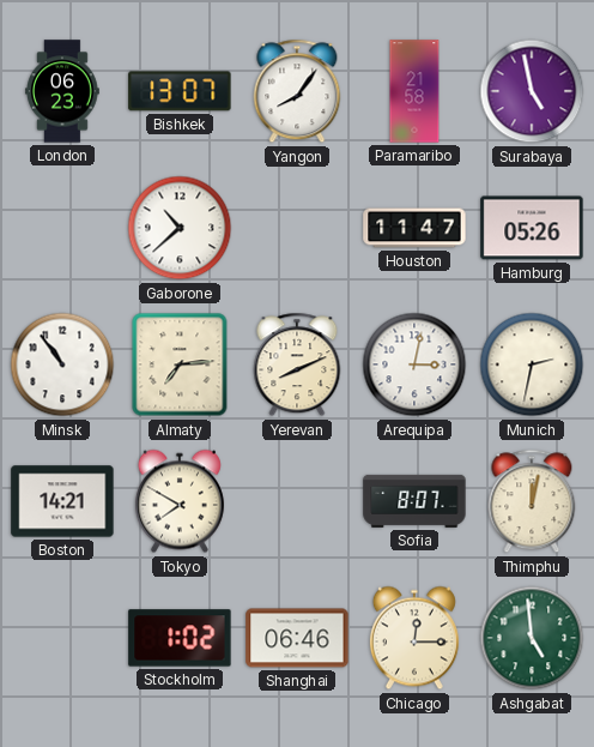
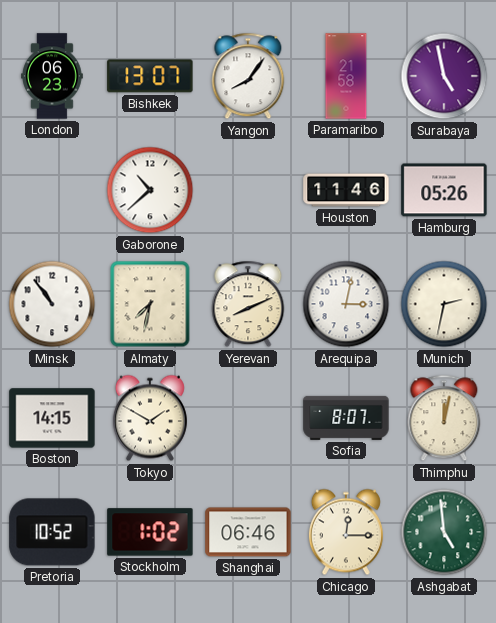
Houston: 11:47 -> 11:46
Almaty: 7:14 -> 7:32
Boston: 14:21 -> 14:15
Tokyo: 7:50 -> 1:50
Pretoria: none -> 10:52
